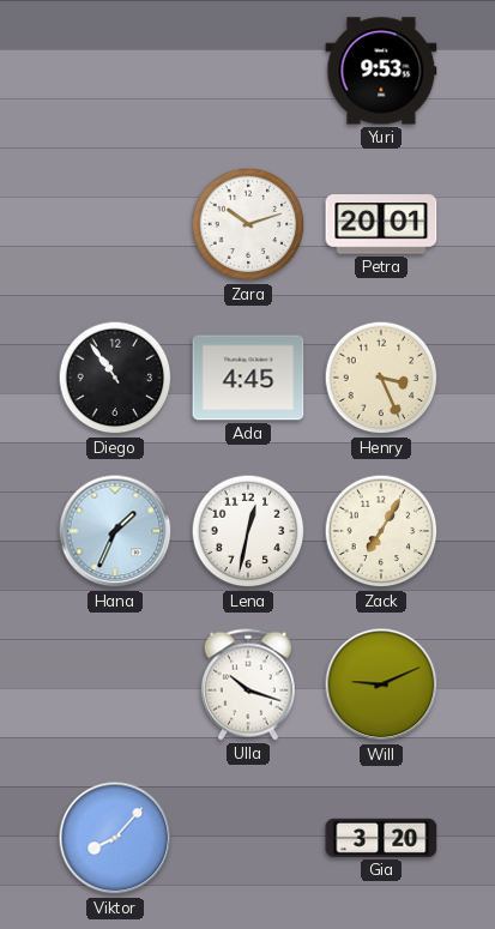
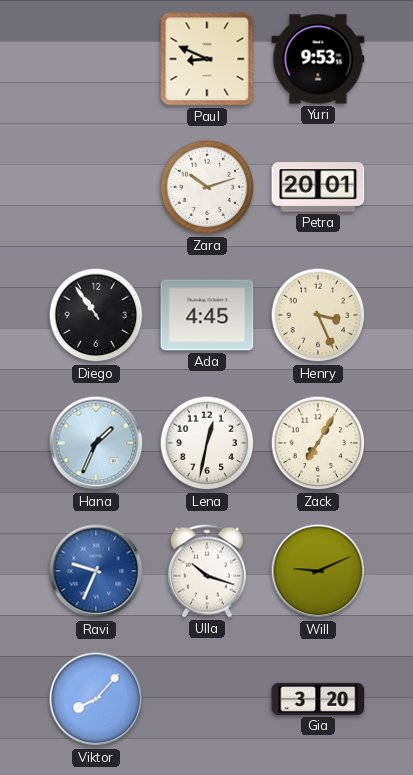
Paul: none -> 8:49
Ravi: none -> 9:34
